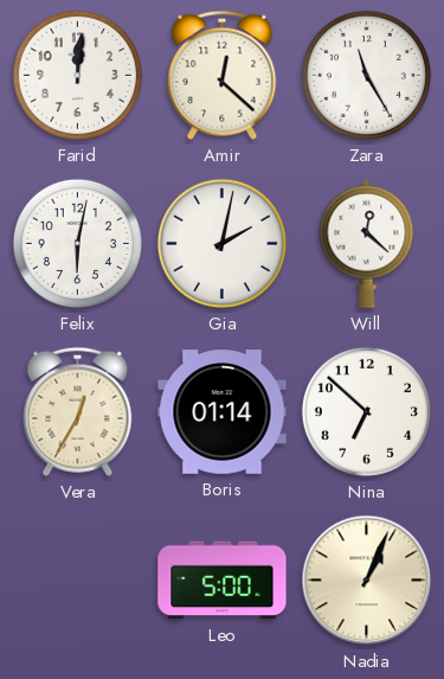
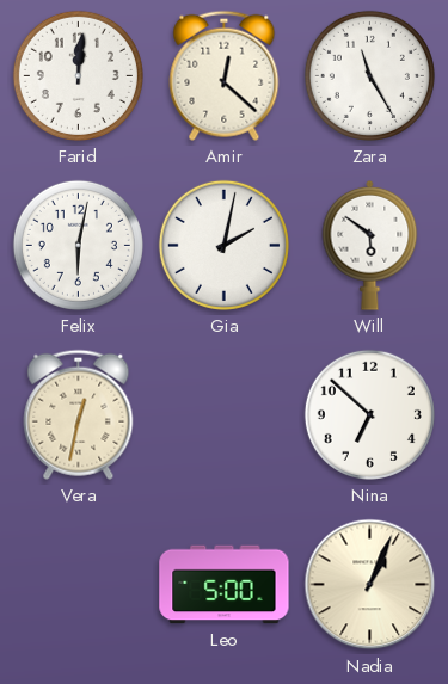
Will: 12:22 -> 5:51
Vera: 12:35 -> 12:32
Boris: 01:14 -> none
